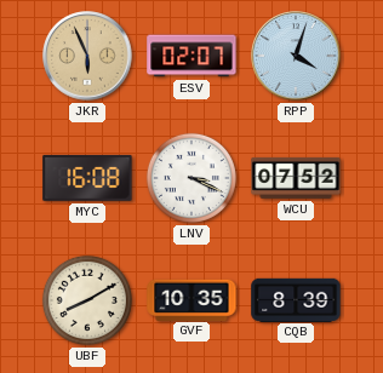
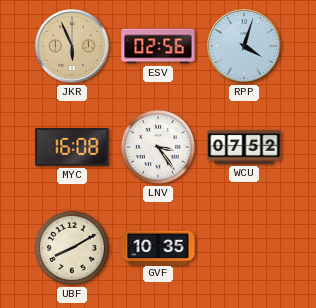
ESV: 02:07 -> 02:56
LNV: 3:19 -> 3:24
CQB: 8:39 -> none
